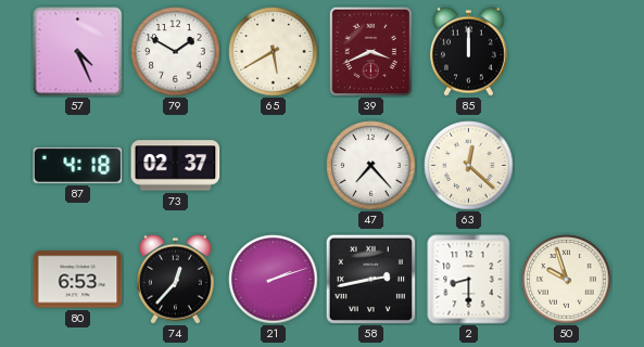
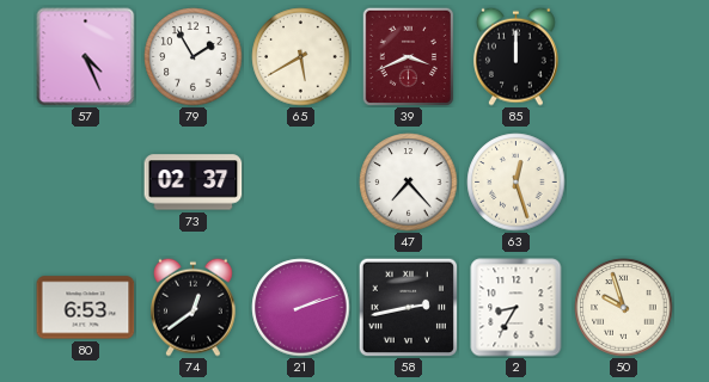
79: 1:50 -> 1:55
87: 4:18 -> none
63: 12:22 -> 12:27
74: 12:37 -> 12:39
2: 8:30 -> 8:35
